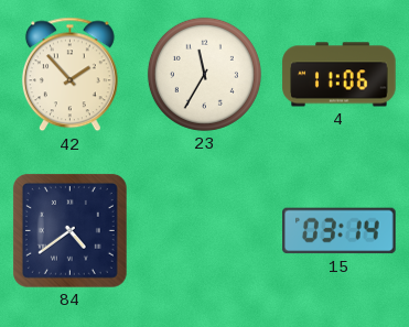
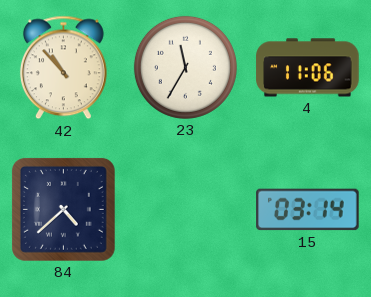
42: 1:53 -> 10:53
84: 4:39 -> 4:38
